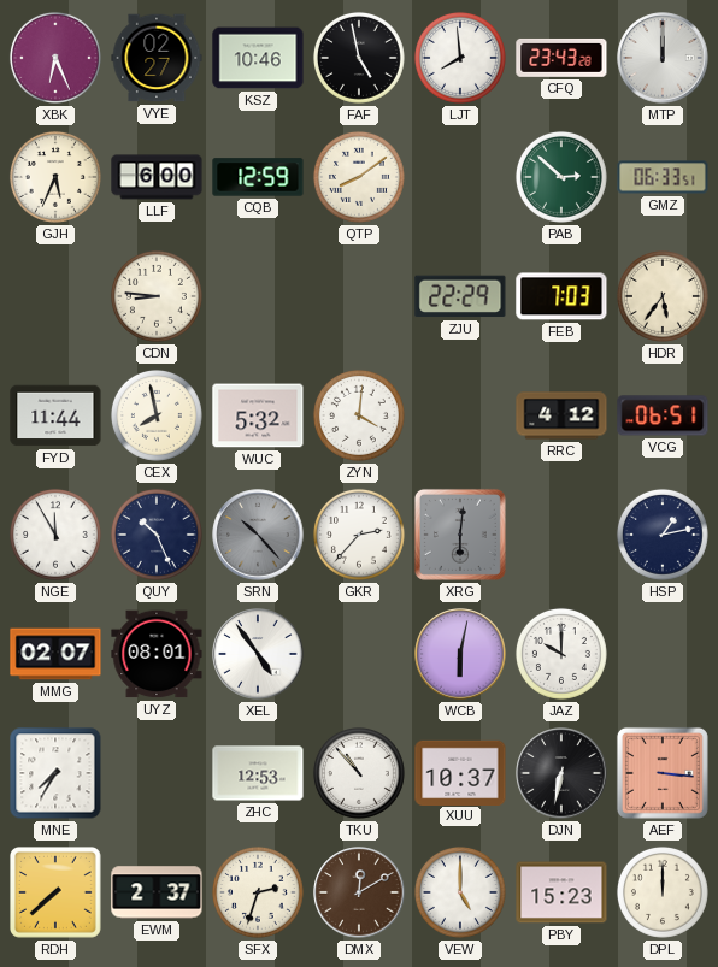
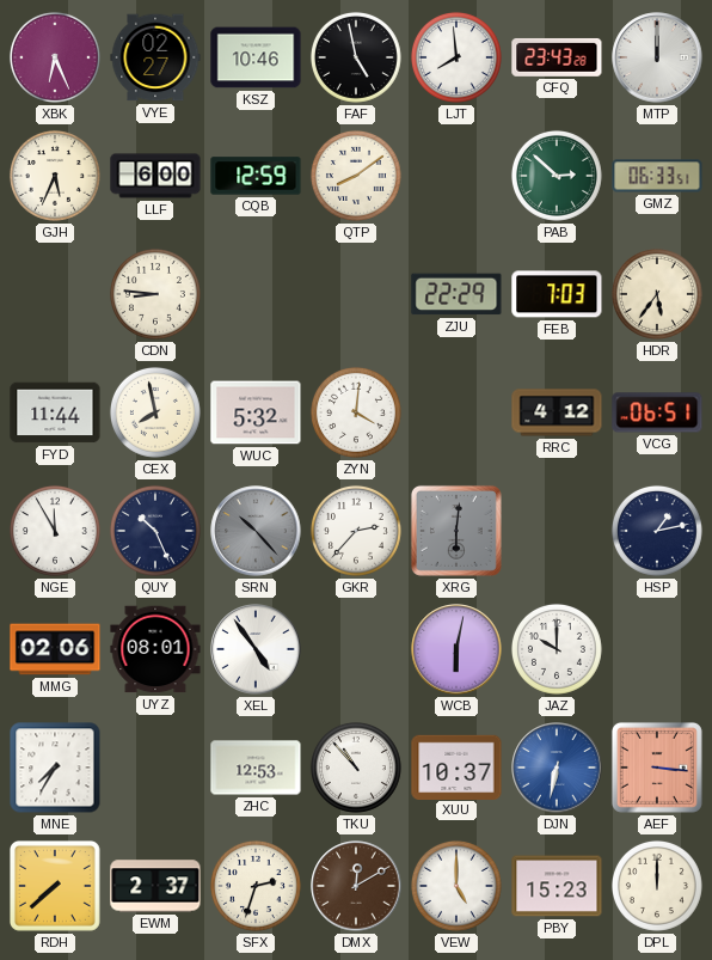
MMG: 02:07 -> 02:06
DJN dial: black -> blue
